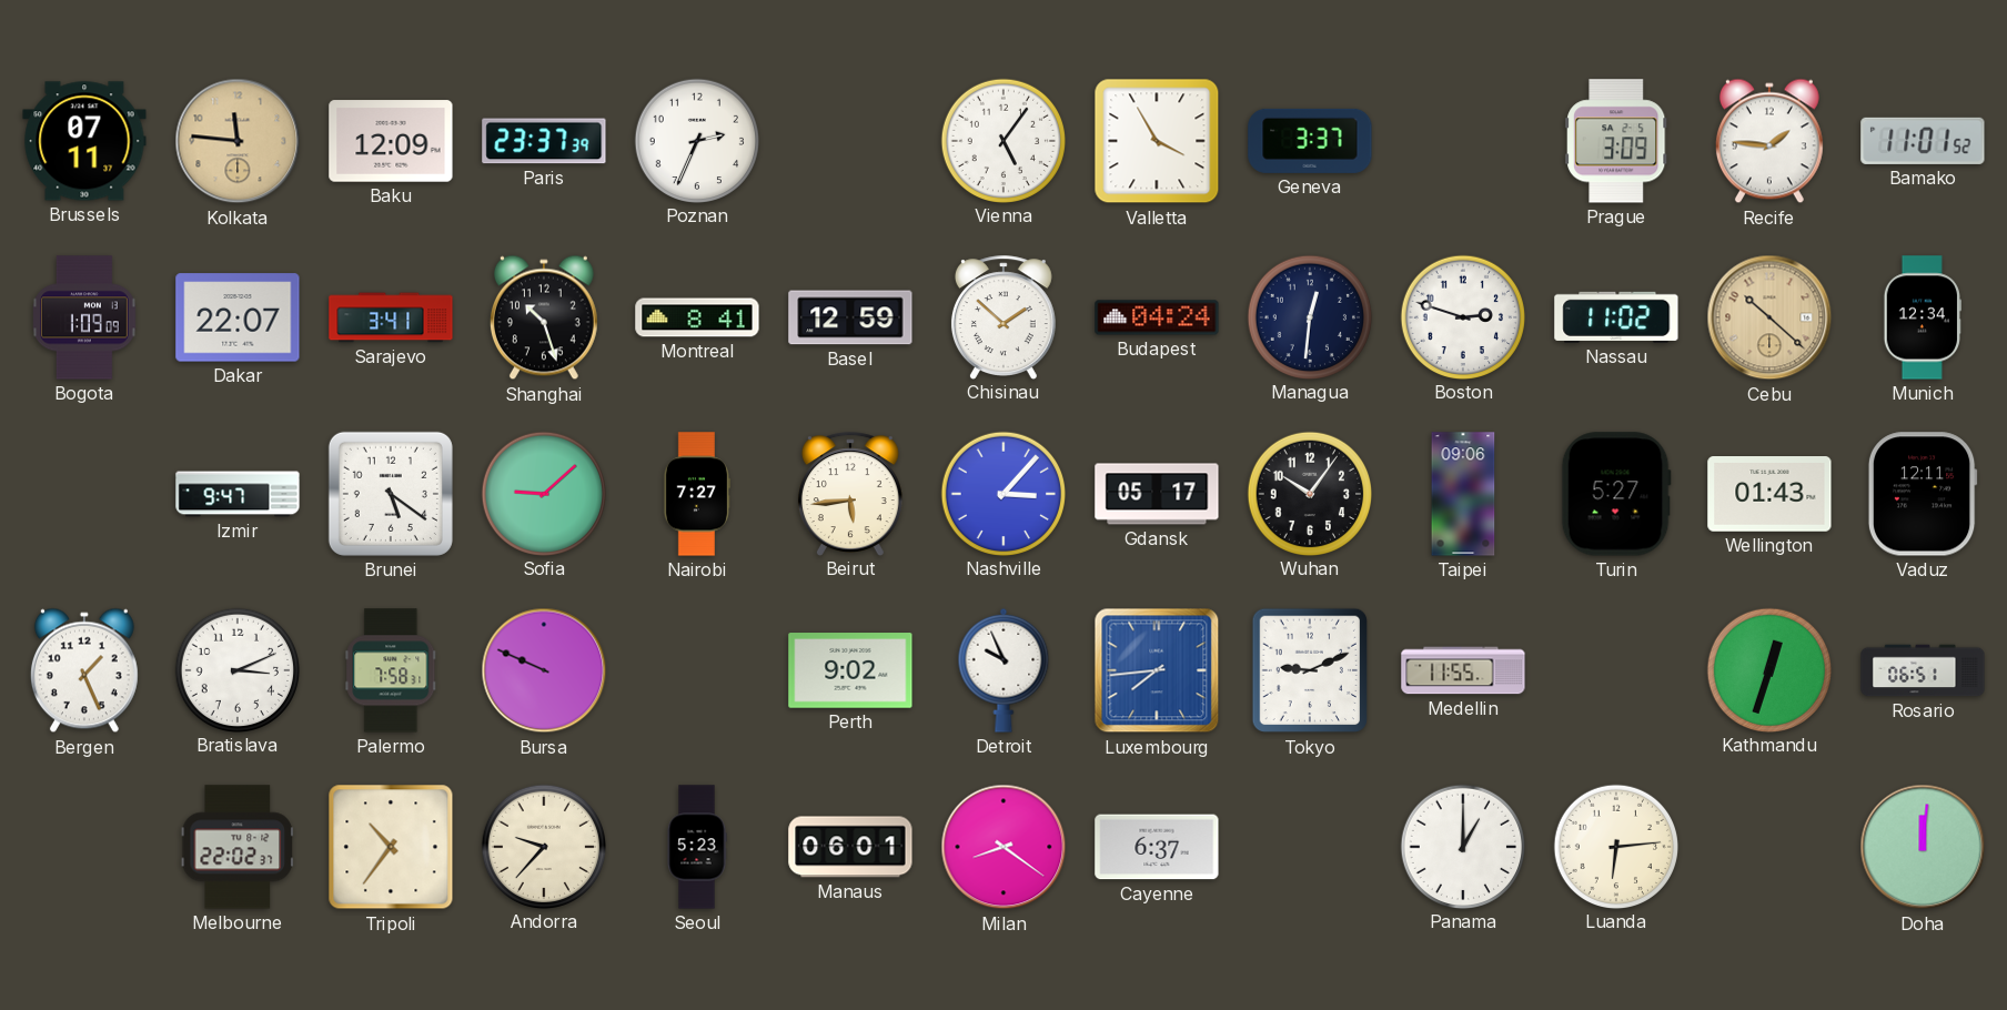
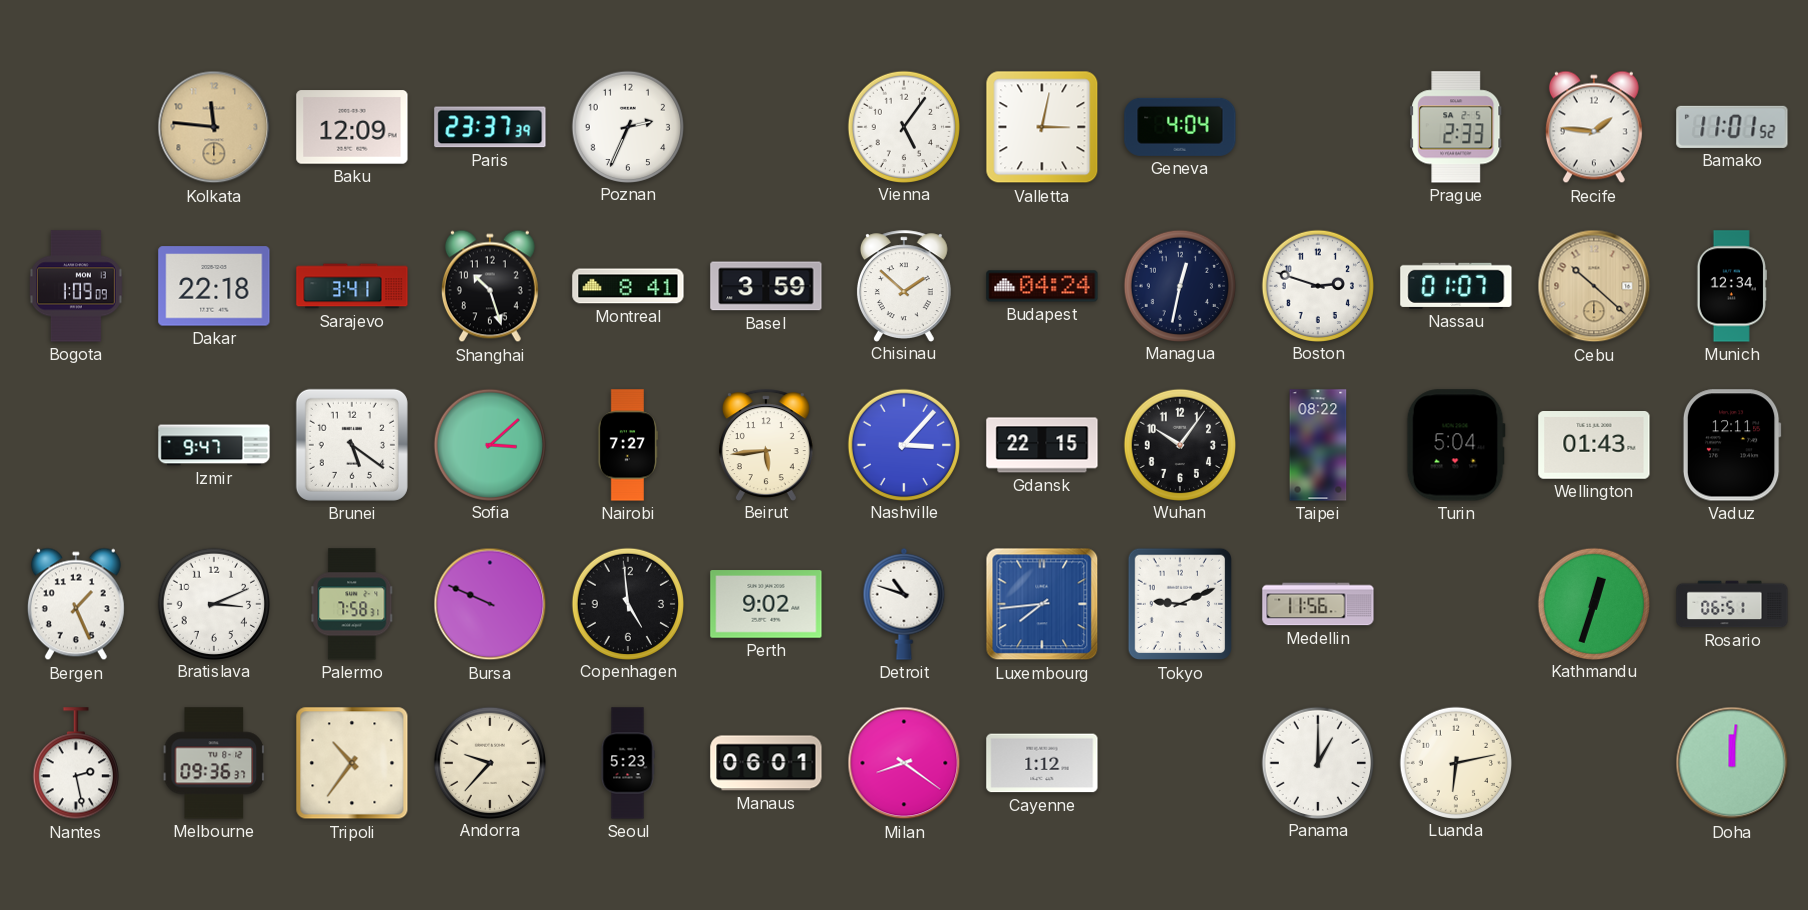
Brussels: 07:11 -> none
Valletta: 3:55 -> 3:02
Geneva: 3:37 -> 4:04
Prague: 3:09 -> 2:33
Dakar: 22:07 -> 22:18
Basel: 12:59 -> 3:59
Managua: 12:31 -> 12:32
Nassau: 11:02 -> 01:07
Sofia: 9:08 -> 3:08
Gdansk: 05:17 -> 22:15
Taipei: 09:06 -> 08:22
Turin: 5:27 -> 5:04
Copenhagen: none -> 4:59
Detroit: 9:56 -> 10:48
Medellin: 11:55 -> 11:56
Nantes: none -> 2:28
Melbourne: 22:02 -> 09:36
Cayenne: 6:37 -> 1:12
Luanda: 6:14 -> 6:13
